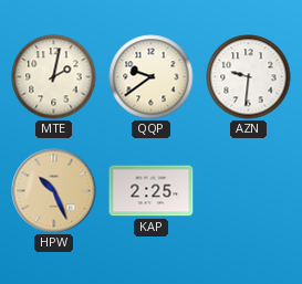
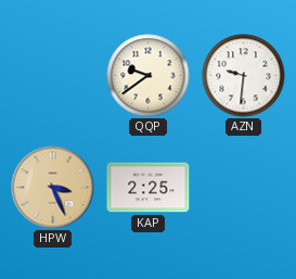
MTE: 2:02 -> none
HPW: 10:26 -> 3:26
